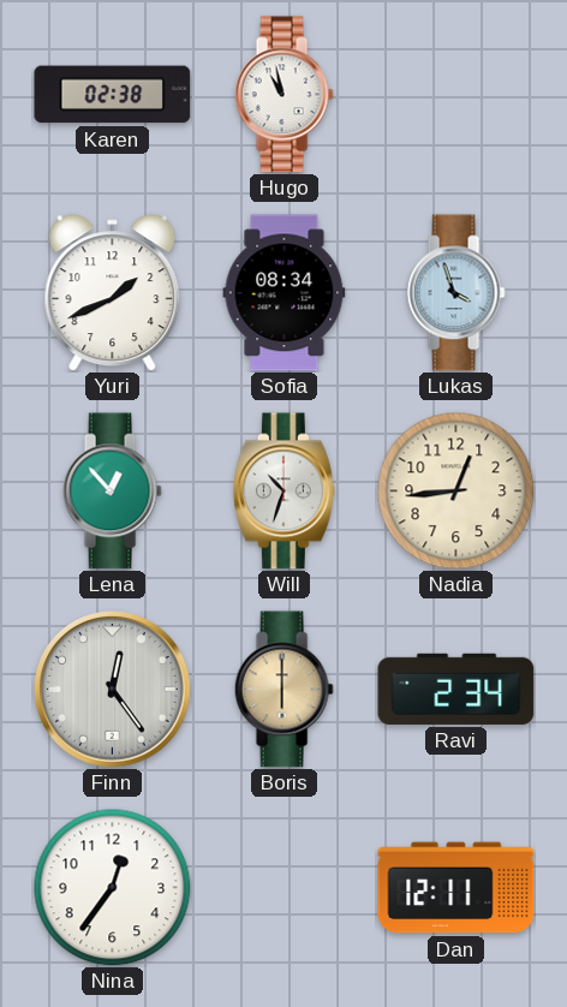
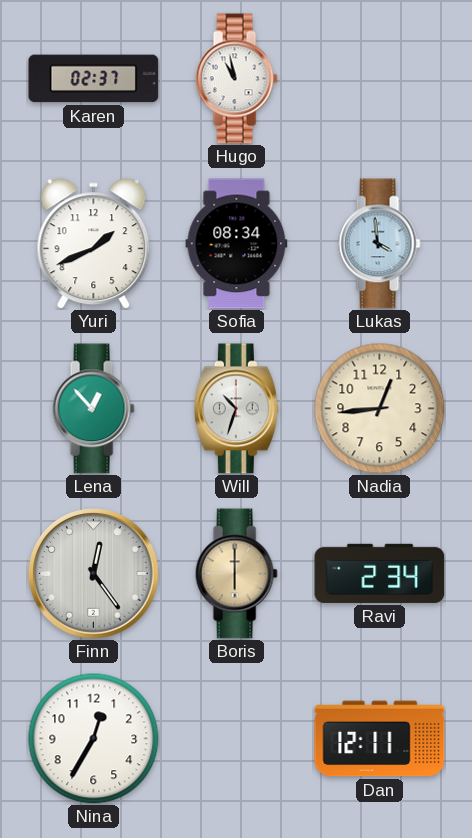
Karen: 02:38 -> 02:37
Lukas: 3:57 -> 3:59
Nina: 12:36 -> 12:35
